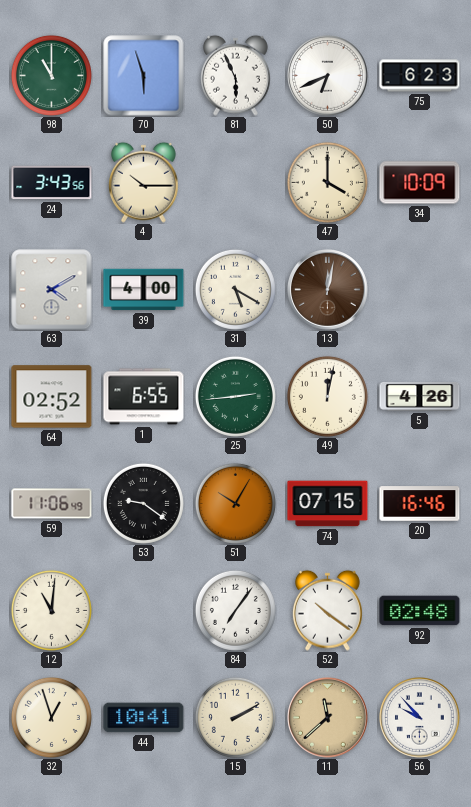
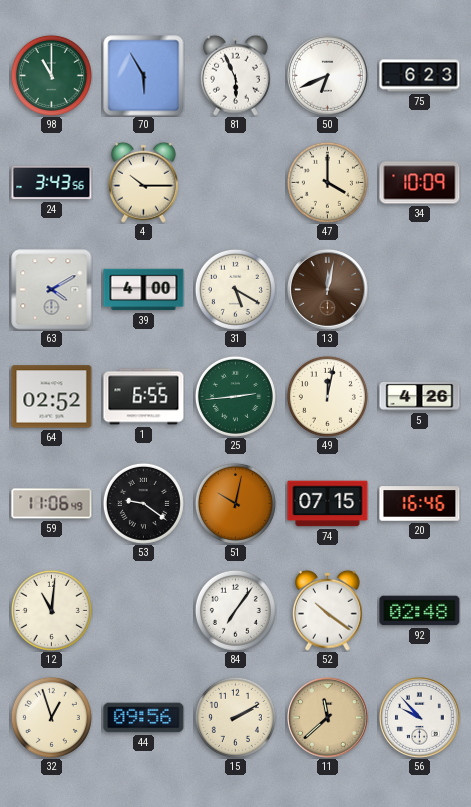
70: 5:57 -> 5:55
51: 10:05 -> 10:02
44: 10:41 -> 09:56
